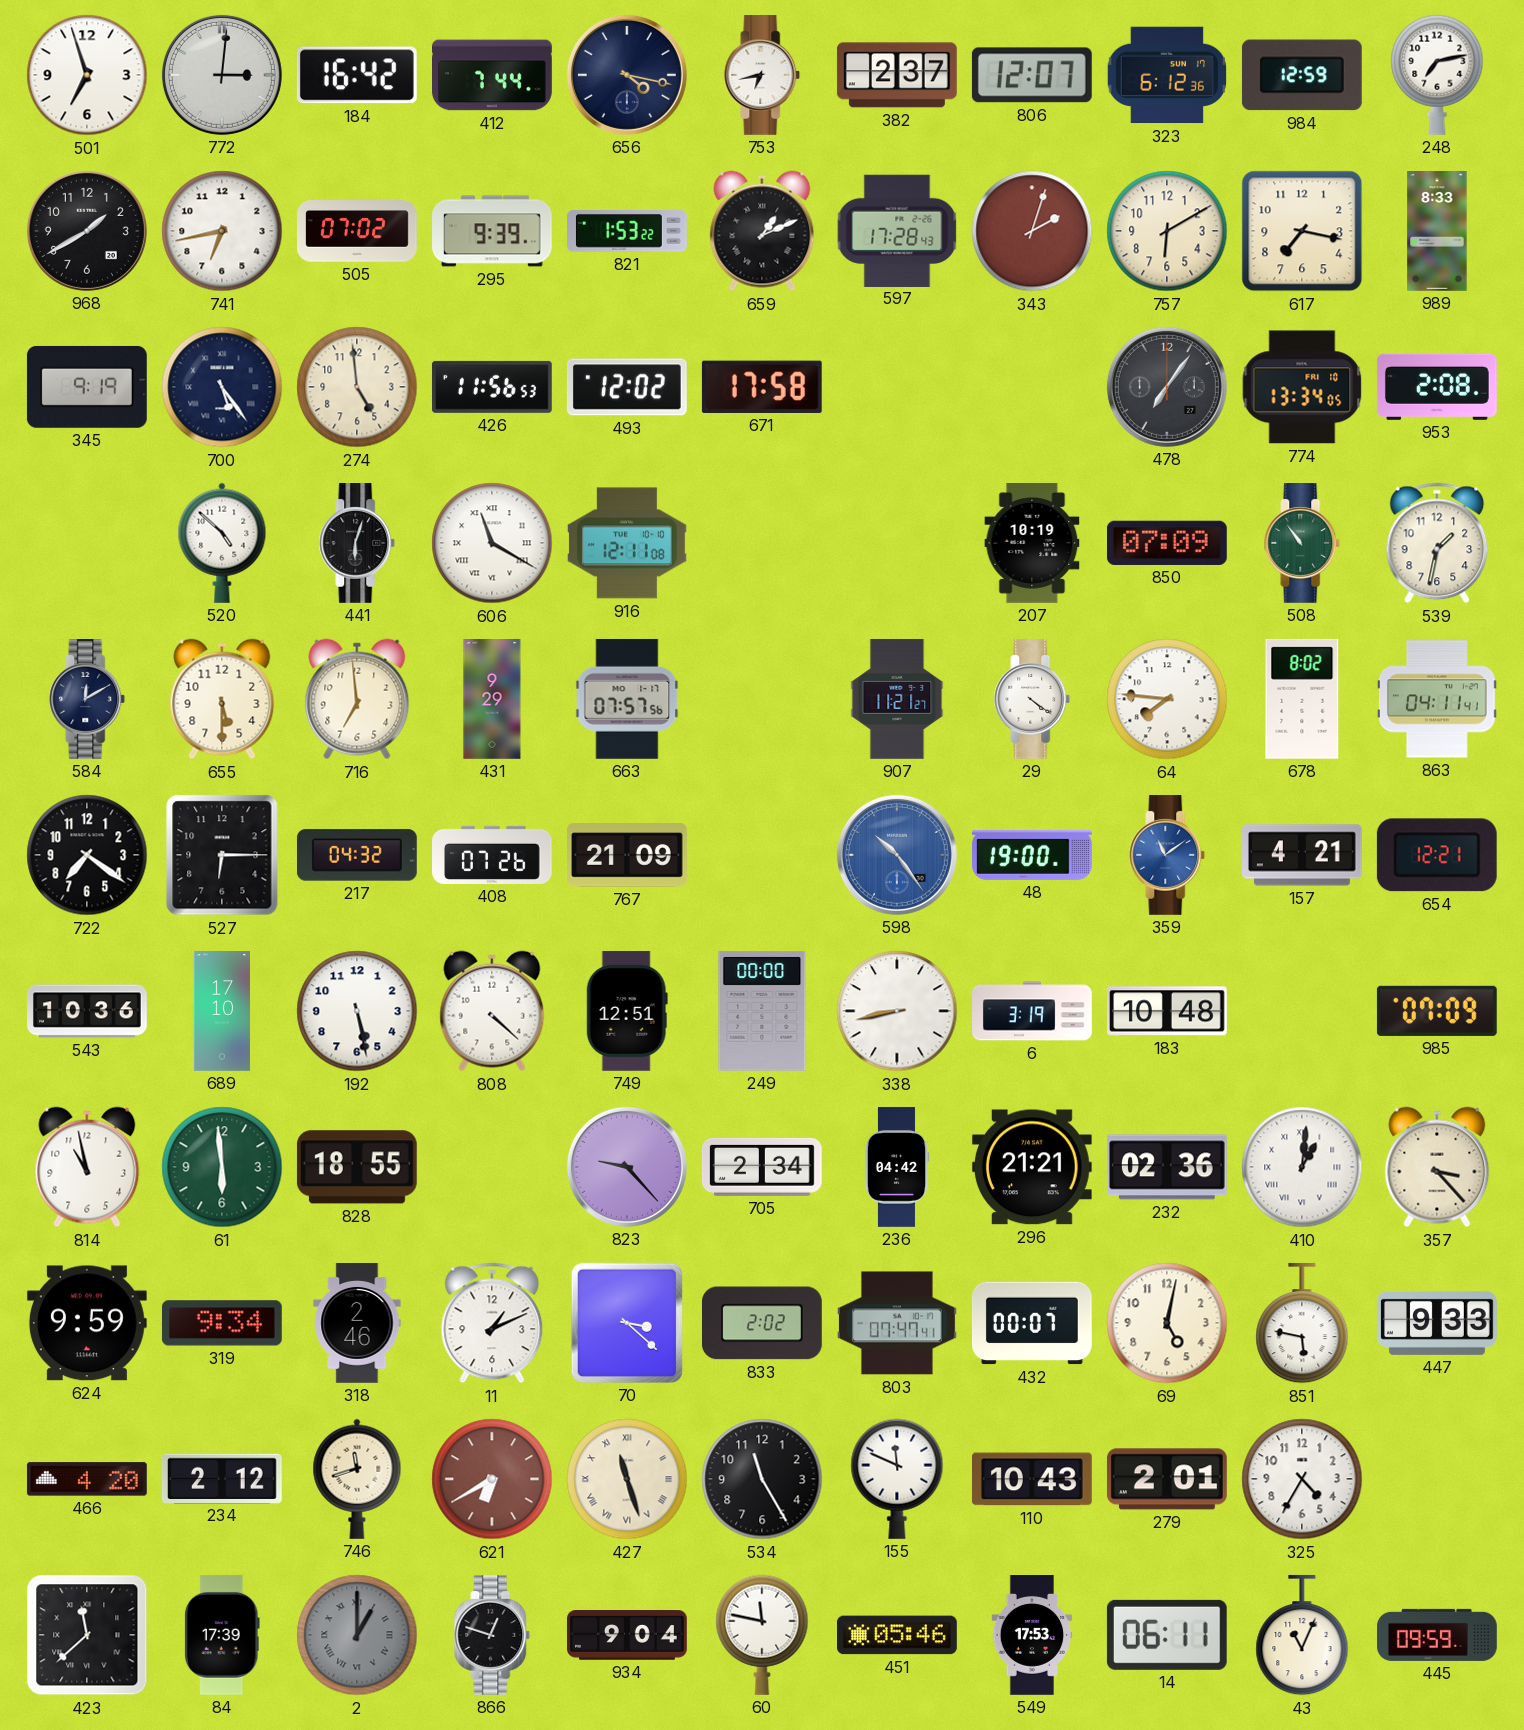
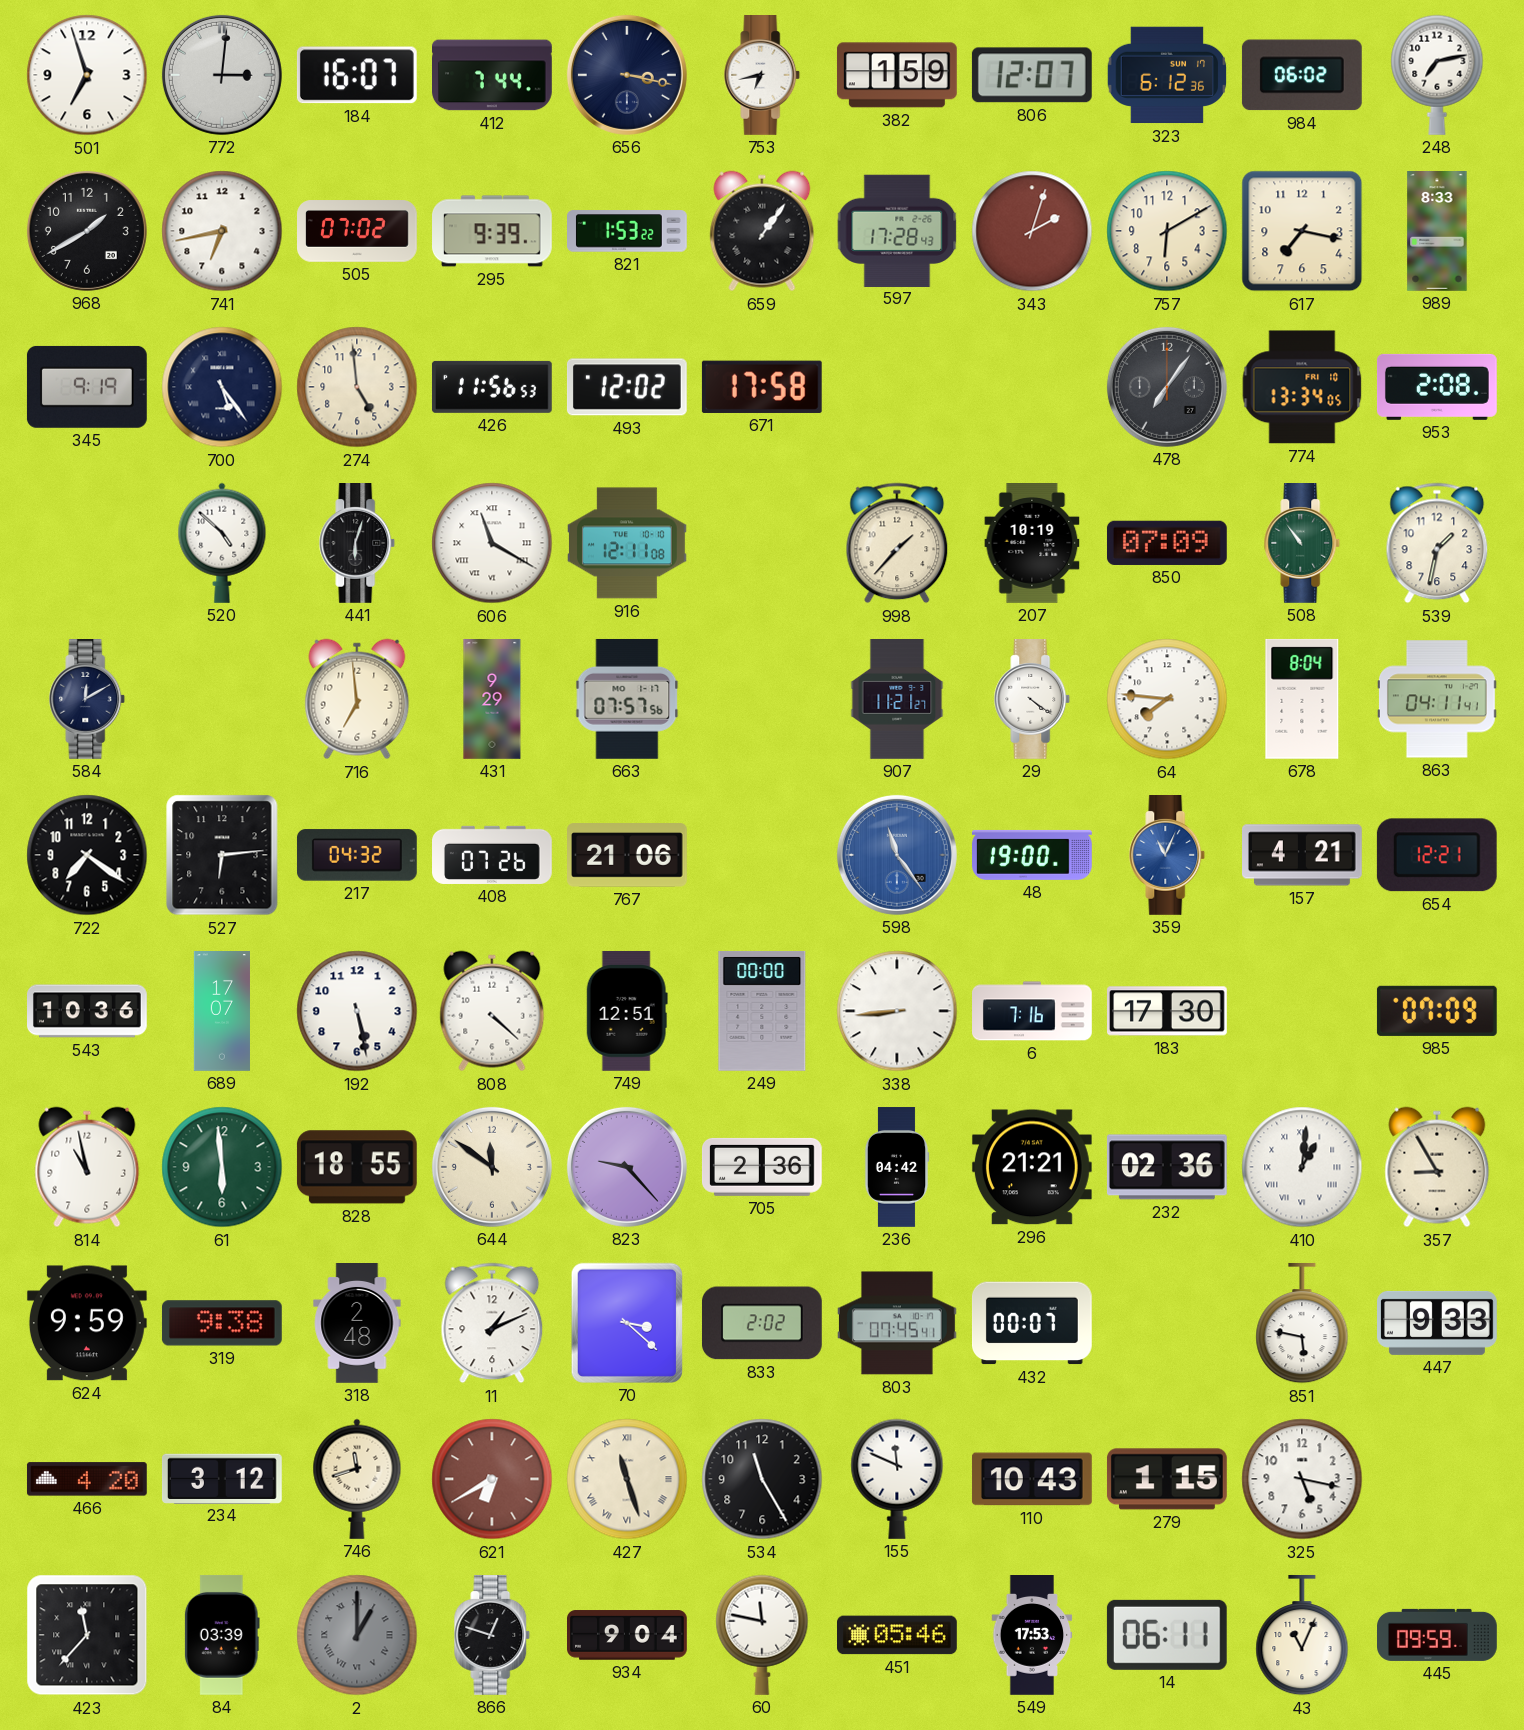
184: 16:42 -> 16:07
656: 4:17 -> 3:17
382: 2:37 -> 1:59
984: 12:59 -> 06:02
659: 1:11 -> 1:06
998: none -> 1:37
655: 5:30 -> none
678: 8:02 -> 8:04
527: 6:15 -> 6:14
767: 21:09 -> 21:06
598: 10:24 -> 11:24
359: 11:09 -> 11:04
689: 17:10 -> 17:07
338: 8:43 -> 8:44
6: 3:19 -> 7:16
183: 10:48 -> 17:30
644: none -> 11:51
705: 2:34 -> 2:36
357: 3:23 -> 8:55
319: 9:34 -> 9:38
318: 2:46 -> 2:48
803: 07:47 -> 07:45
69: 5:02 -> none
234: 2:12 -> 3:12
279: 2:01 -> 1:15
325: 4:35 -> 5:17
423: 11:38 -> 11:37
84: 17:39 -> 03:39
